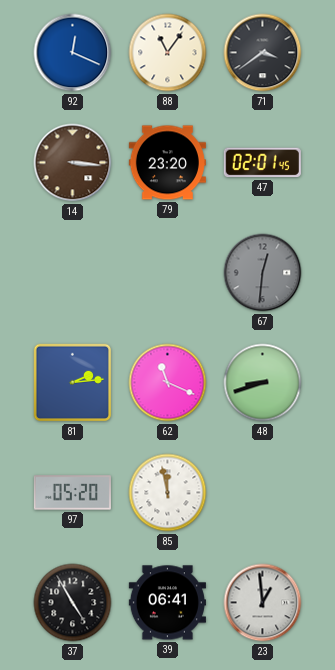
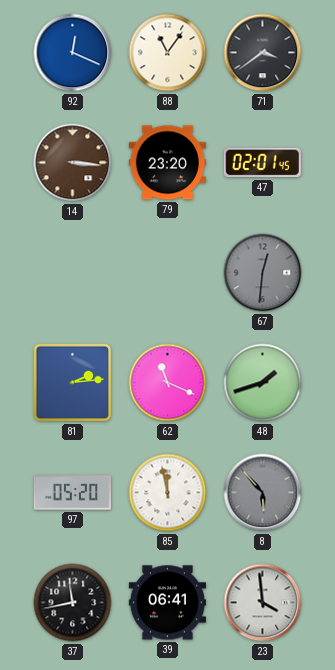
48: 8:42 -> 1:42
8: none -> 5:53
37: 4:55 -> 11:43
23: 12:59 -> 3:59
